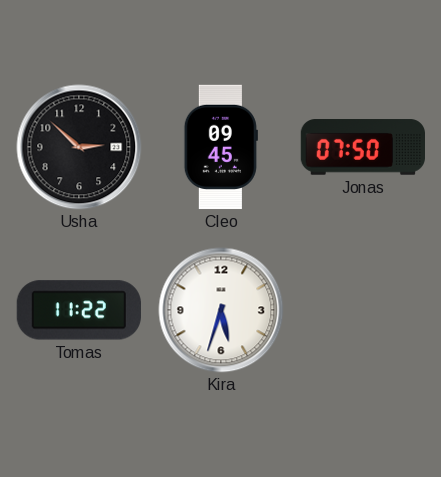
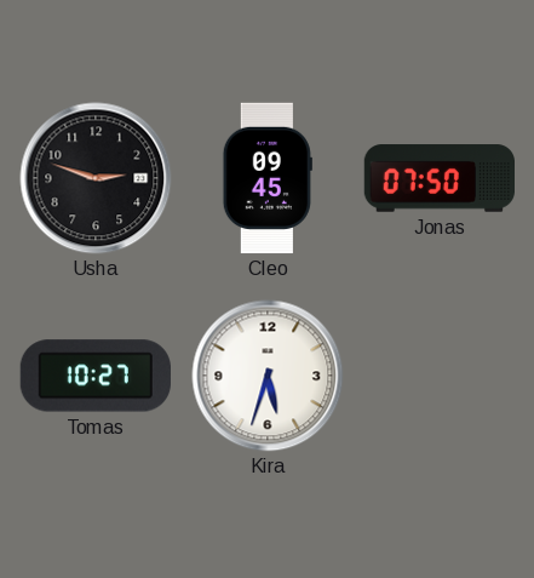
Usha: 2:52 -> 2:48
Tomas: 11:22 -> 10:27
